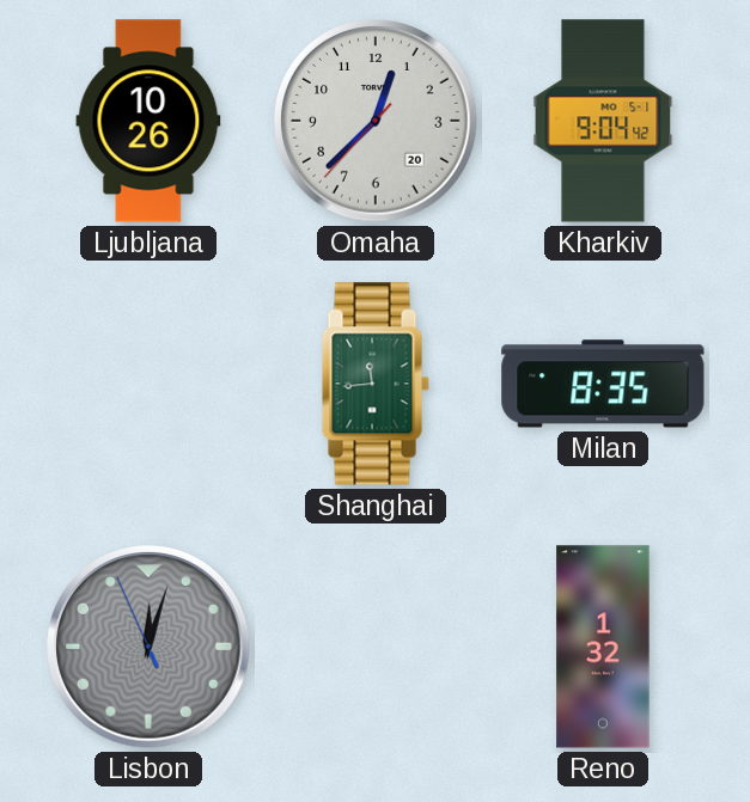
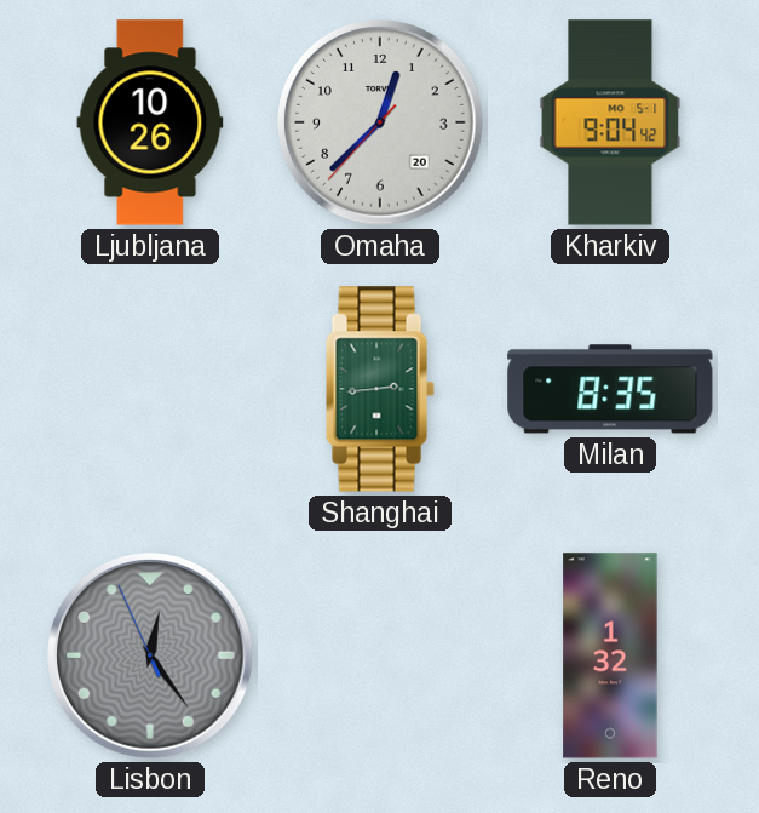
Shanghai: 11:44 -> 2:44
Lisbon: 12:02 -> 12:23
